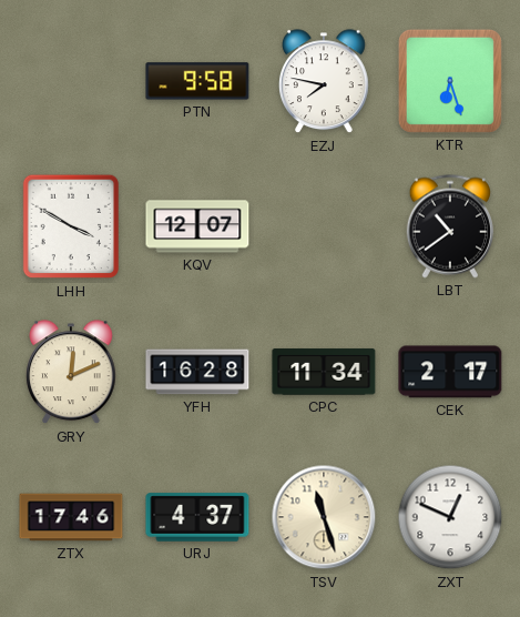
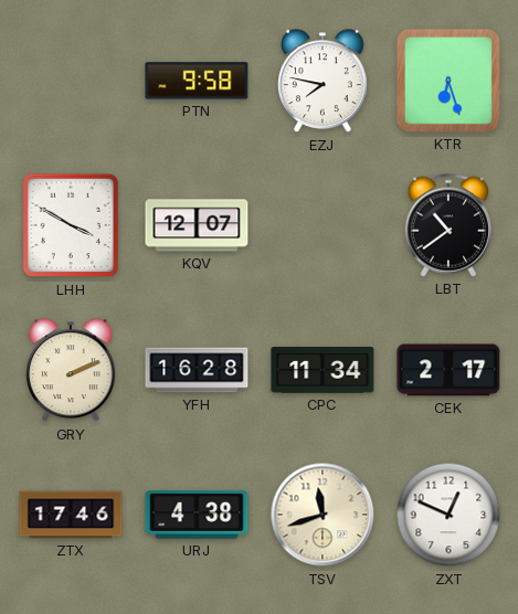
GRY: 12:11 -> 2:11
URJ: 4:37 -> 4:38
TSV: 11:27 -> 11:42
